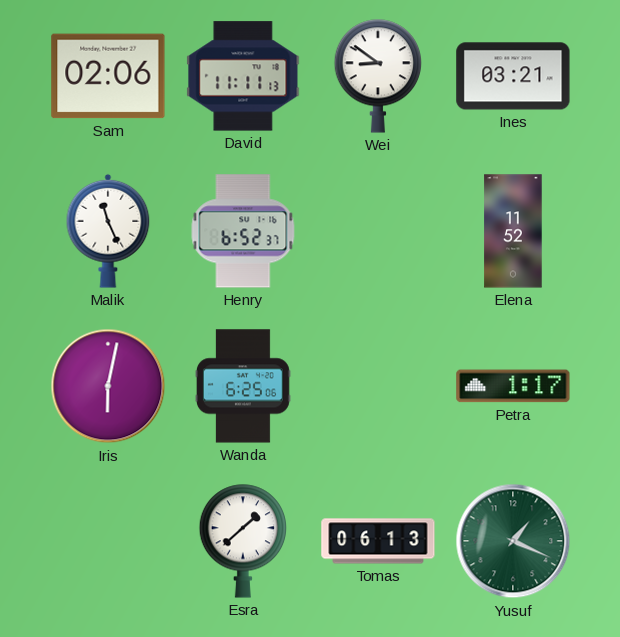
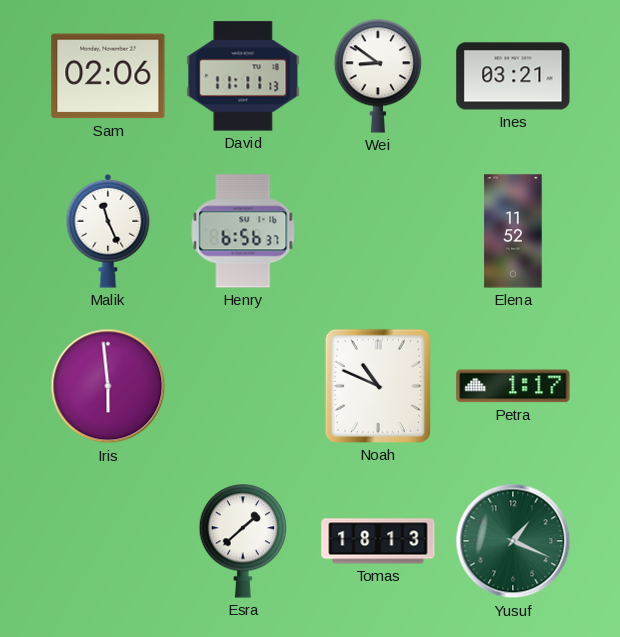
Henry: 6:52 -> 6:56
Iris: 6:02 -> 5:59
Wanda: 6:25 -> none
Noah: none -> 10:49
Tomas: 06:13 -> 18:13
